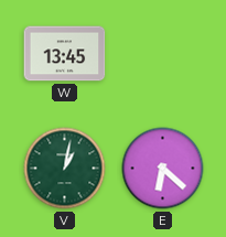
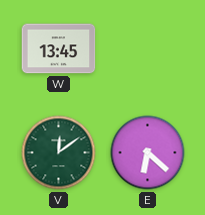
V: 1:02 -> 12:09
